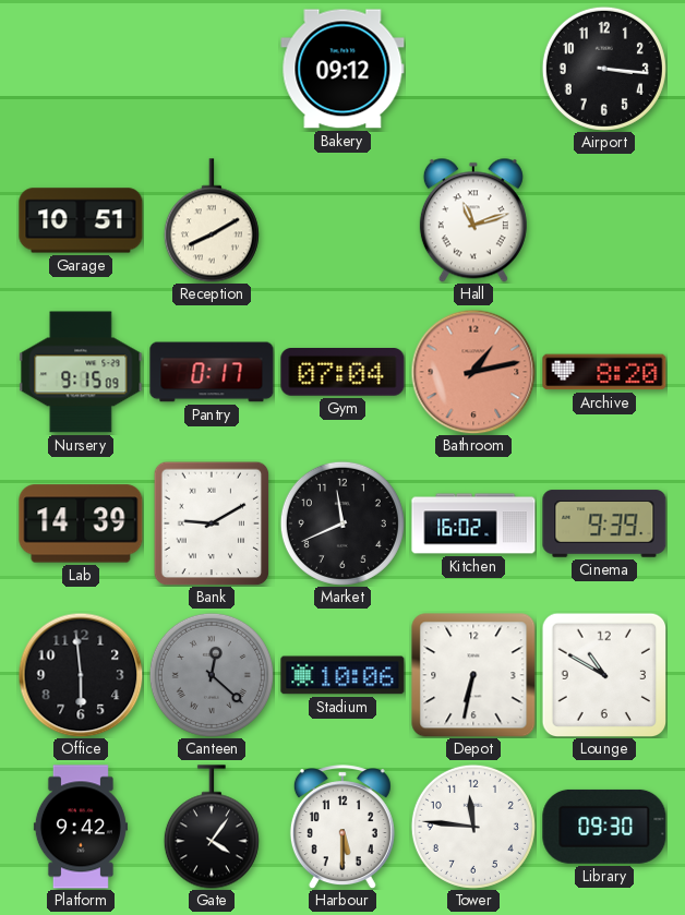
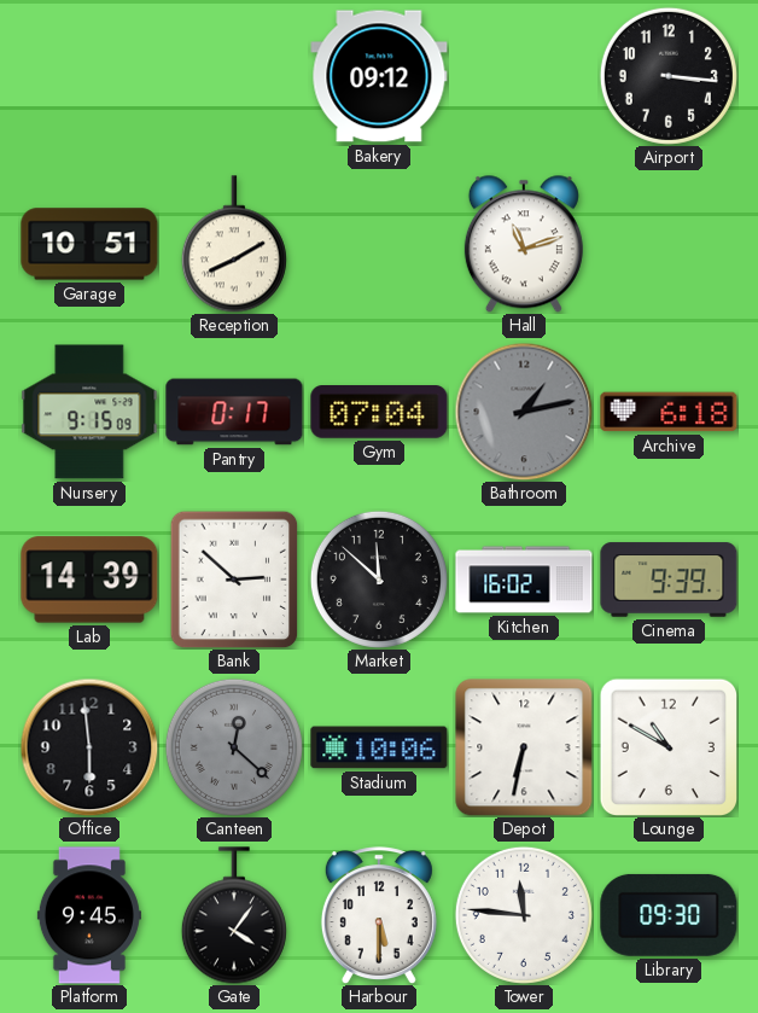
Bathroom dial: salmon -> grey
Archive: 8:20 -> 6:18
Bank: 9:10 -> 2:52
Market: 11:41 -> 11:52
Platform: 9:42 -> 9:45
